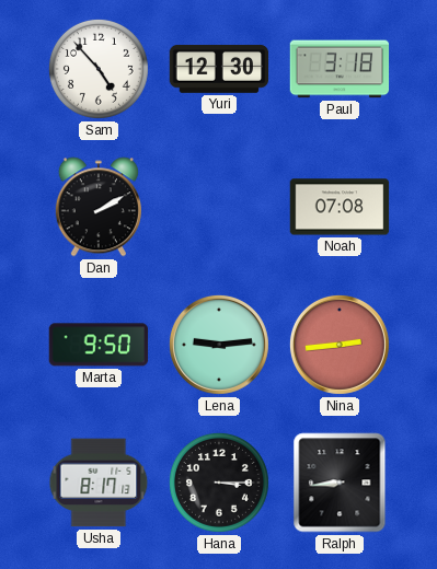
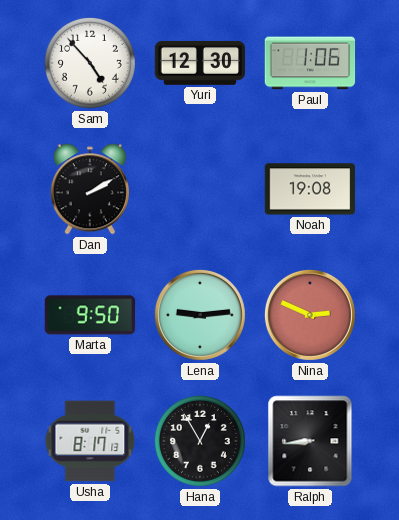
Paul: 3:18 -> 1:06
Noah: 07:08 -> 19:08
Nina: 2:44 -> 2:49
Hana: 3:15 -> 12:55
